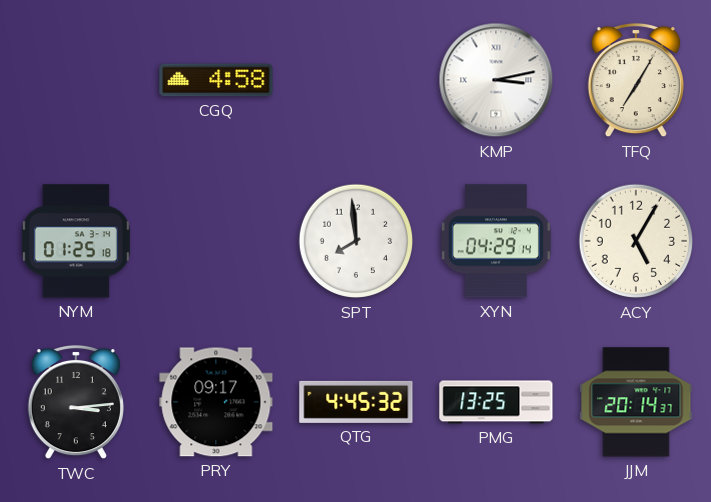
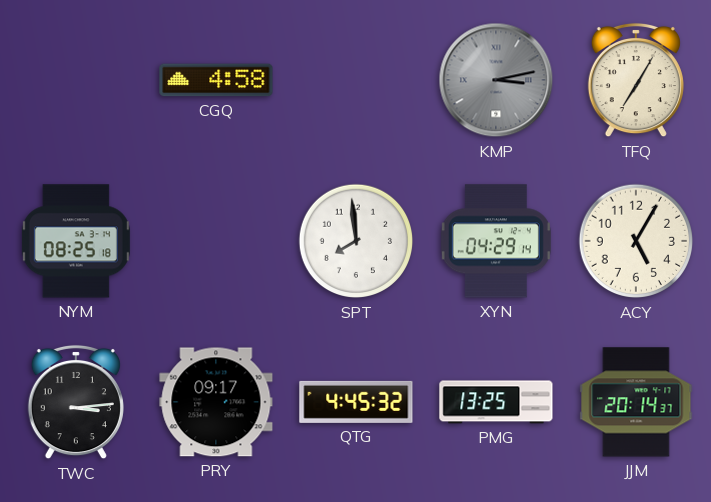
KMP dial: white -> grey
NYM: 01:25 -> 08:25
